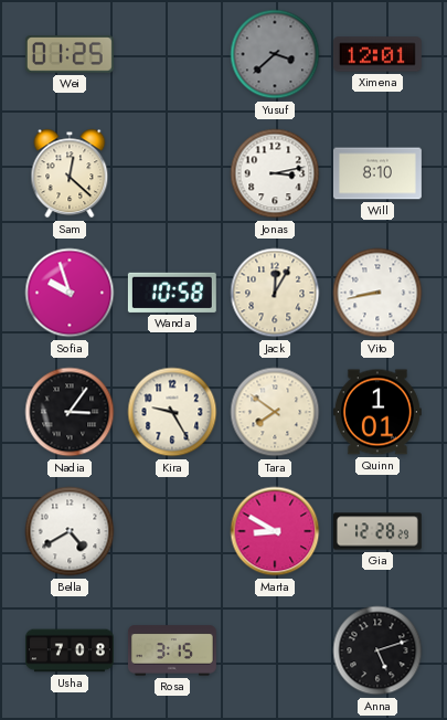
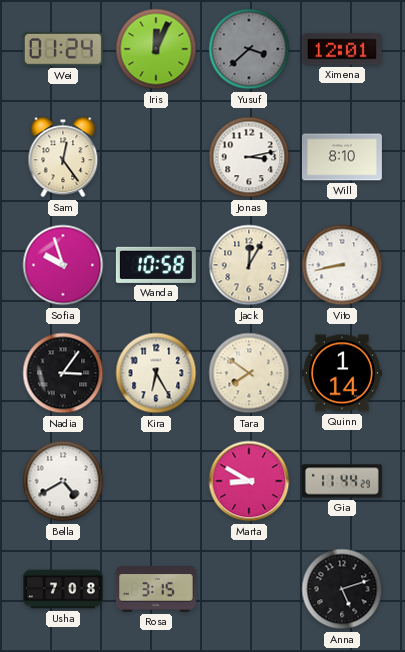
Wei: 01:25 -> 01:24
Iris: none -> 12:04
Sam: 12:22 -> 12:24
Kira: 9:25 -> 6:25
Quinn: 1:01 -> 1:14
Gia: 12:28 -> 11:44
